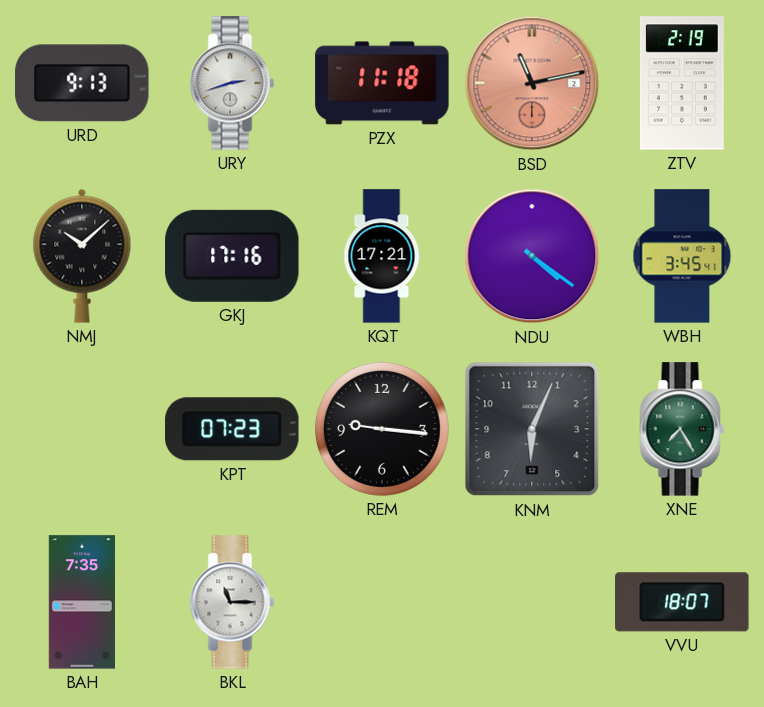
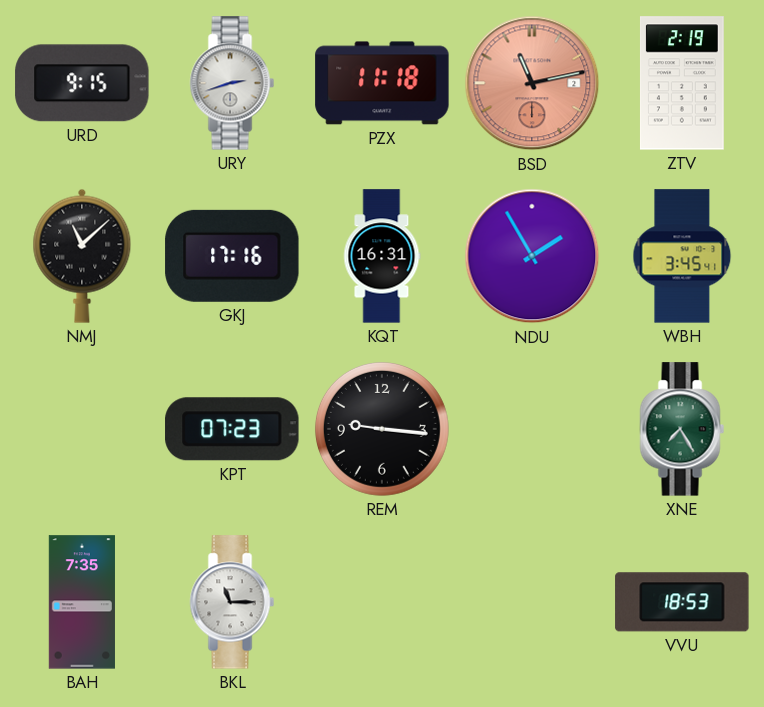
URD: 9:13 -> 9:15
NMJ: 10:08 -> 11:08
KQT: 17:21 -> 16:31
NDU: 4:21 -> 1:55
KNM: 6:04 -> none
VVU: 18:07 -> 18:53
